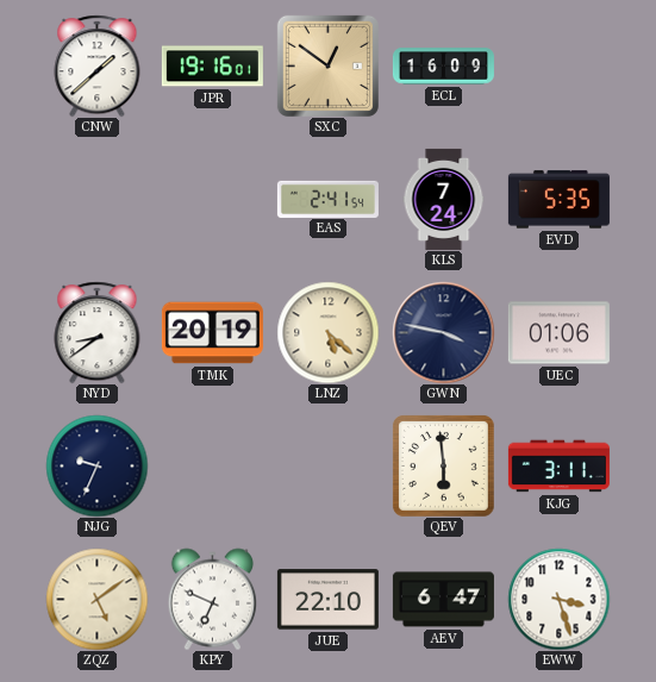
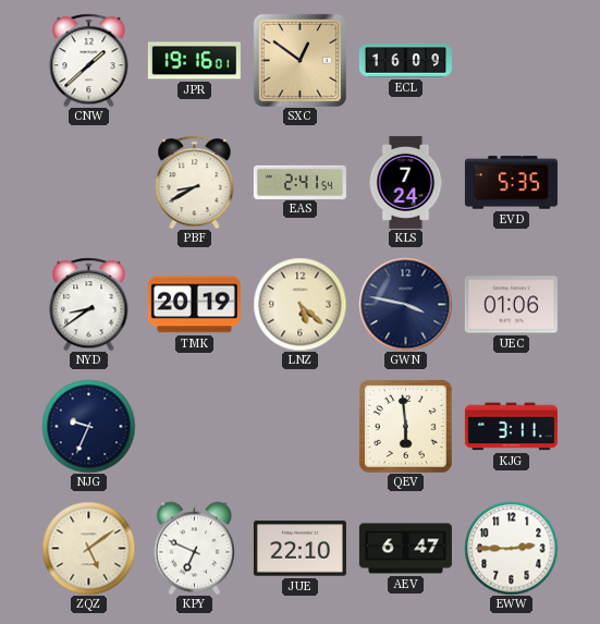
PBF: none -> 8:40
EWW: 3:27 -> 2:45
